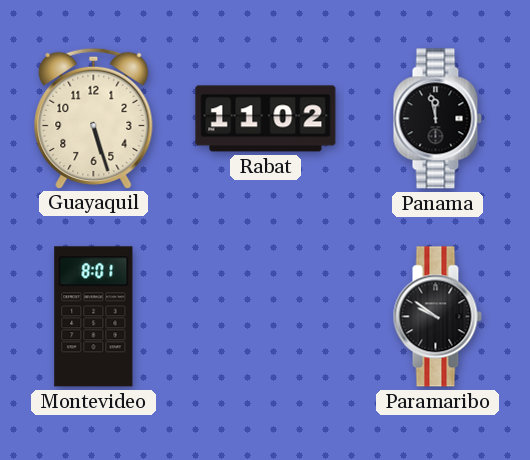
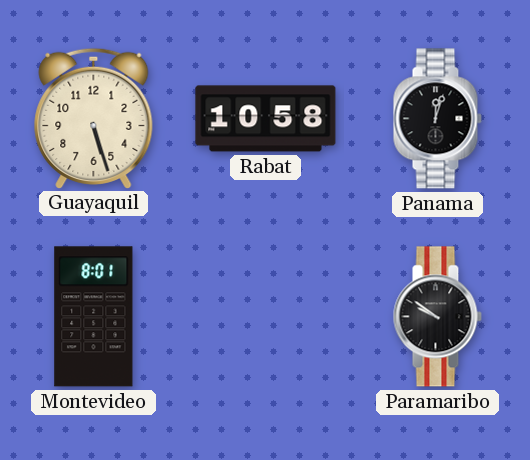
Rabat: 11:02 -> 10:58
Panama: 11:58 -> 12:03
